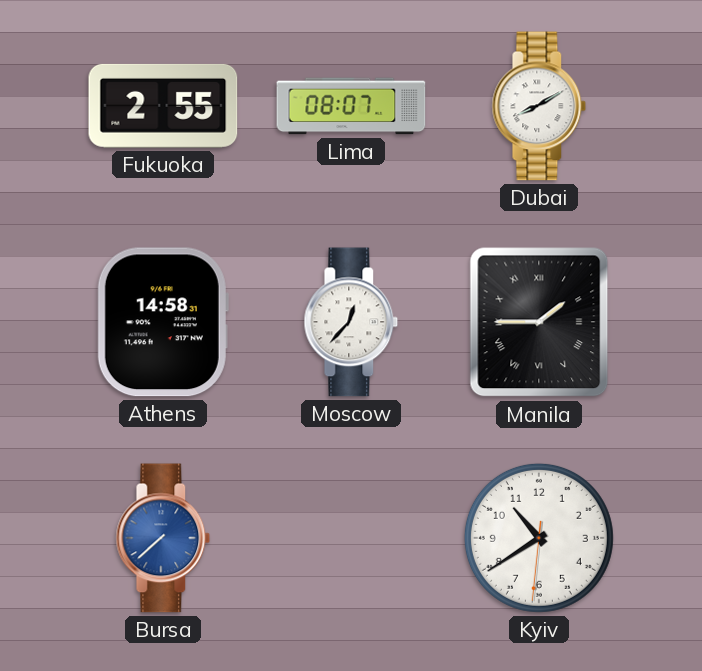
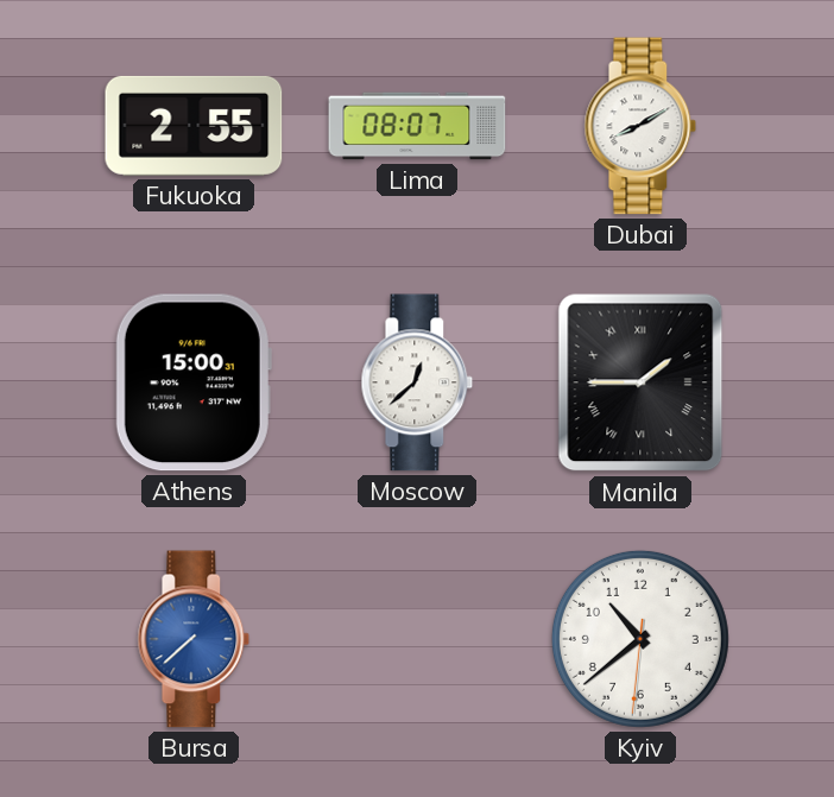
Athens: 14:58 -> 15:00
Moscow: 12:37 -> 12:38
Kyiv: 10:39 -> 10:38
